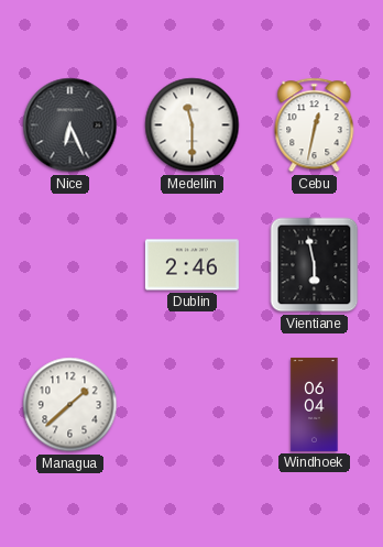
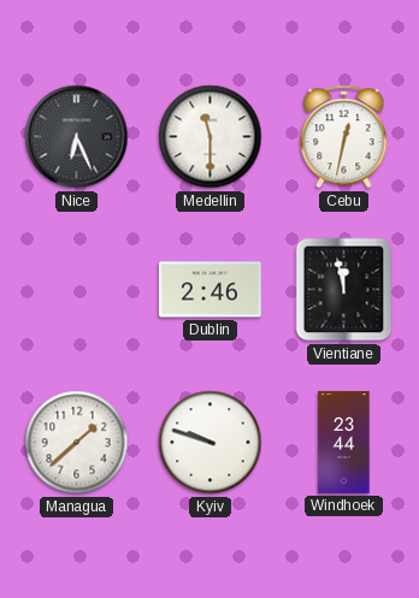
Vientiane: 5:58 -> 11:58
Kyiv: none -> 9:48
Windhoek: 06:04 -> 23:44
